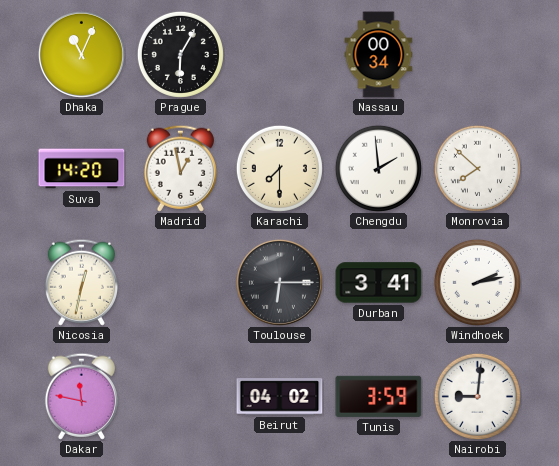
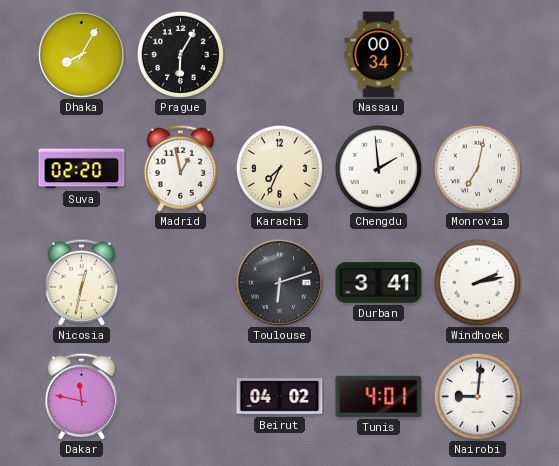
Dhaka: 11:04 -> 8:05
Suva: 14:20 -> 02:20
Karachi: 7:30 -> 7:34
Monrovia: 7:52 -> 7:02
Toulouse: 6:15 -> 6:12
Tunis: 3:59 -> 4:01
